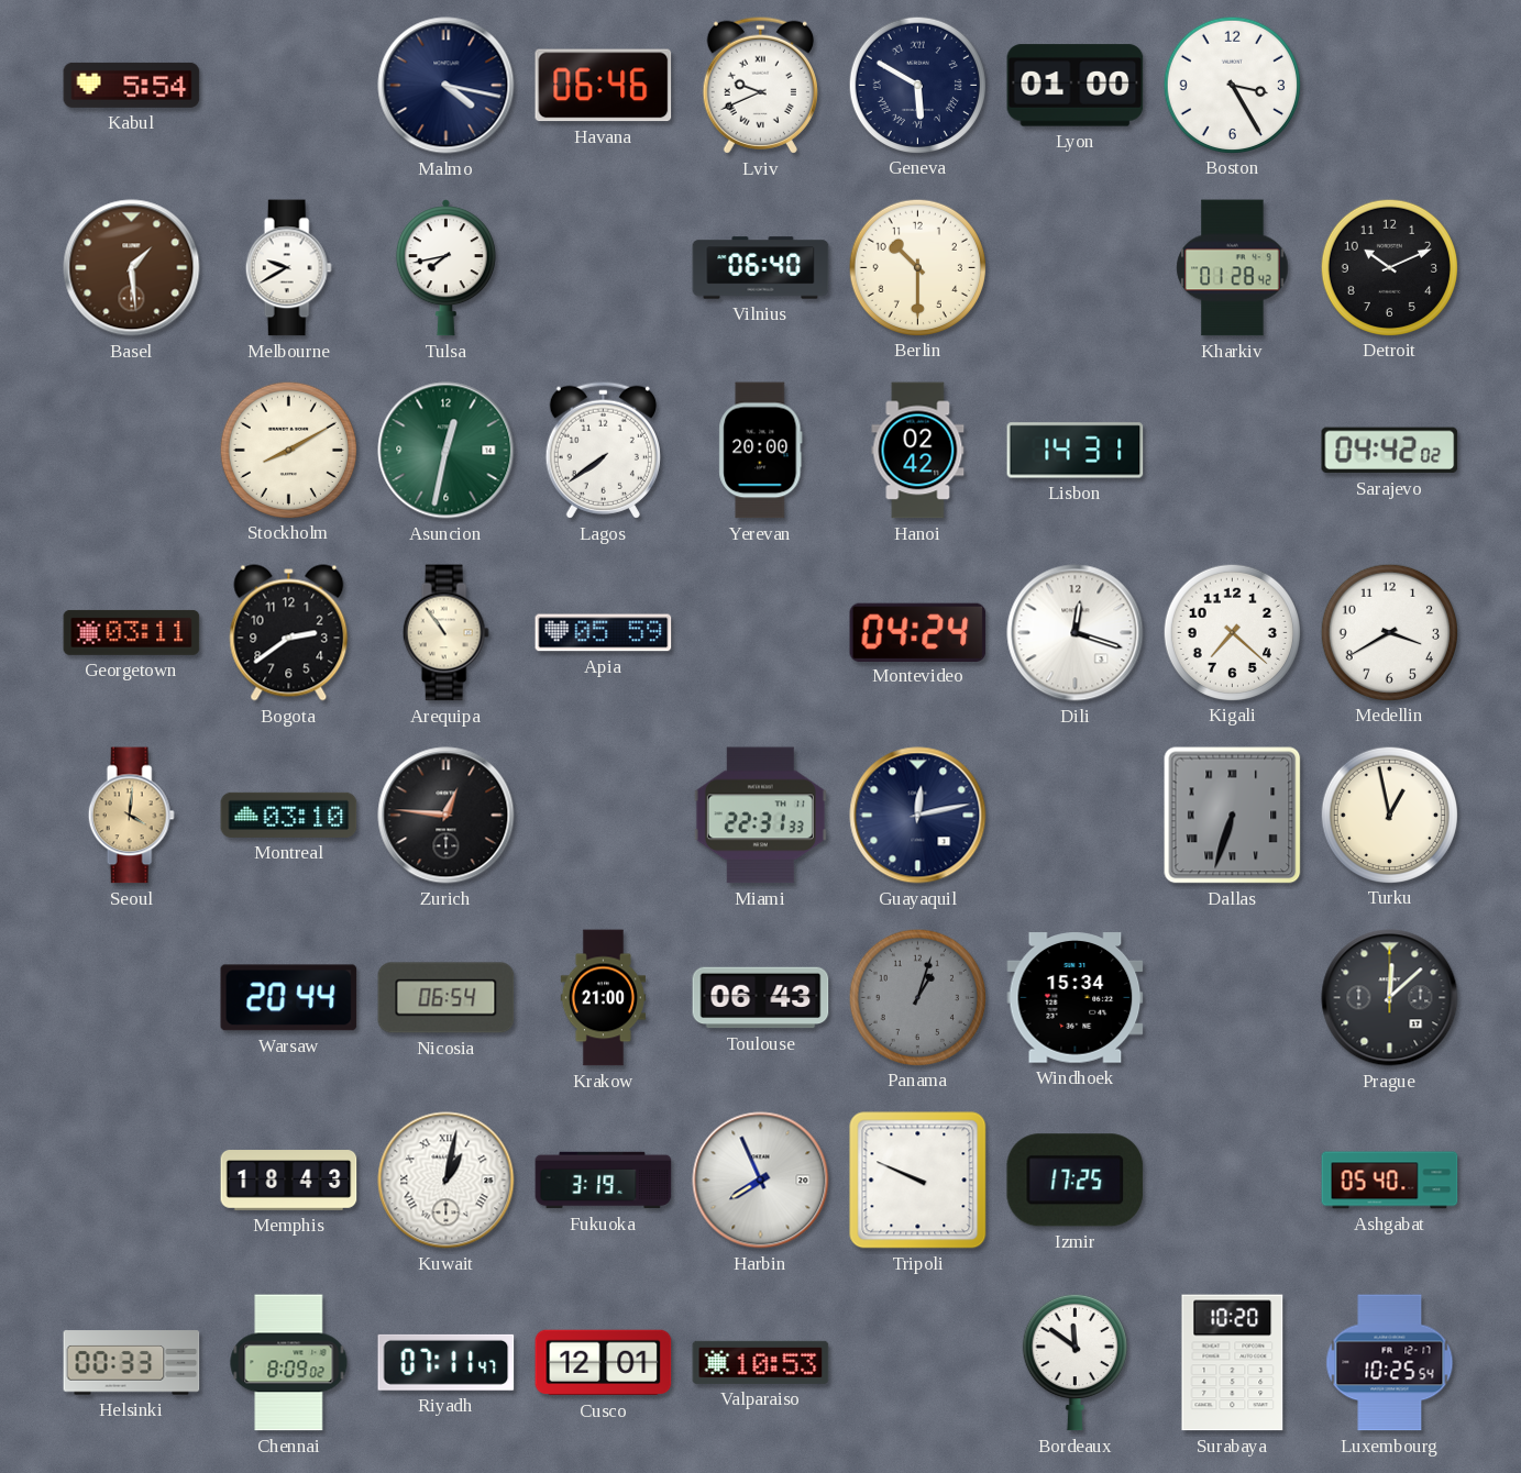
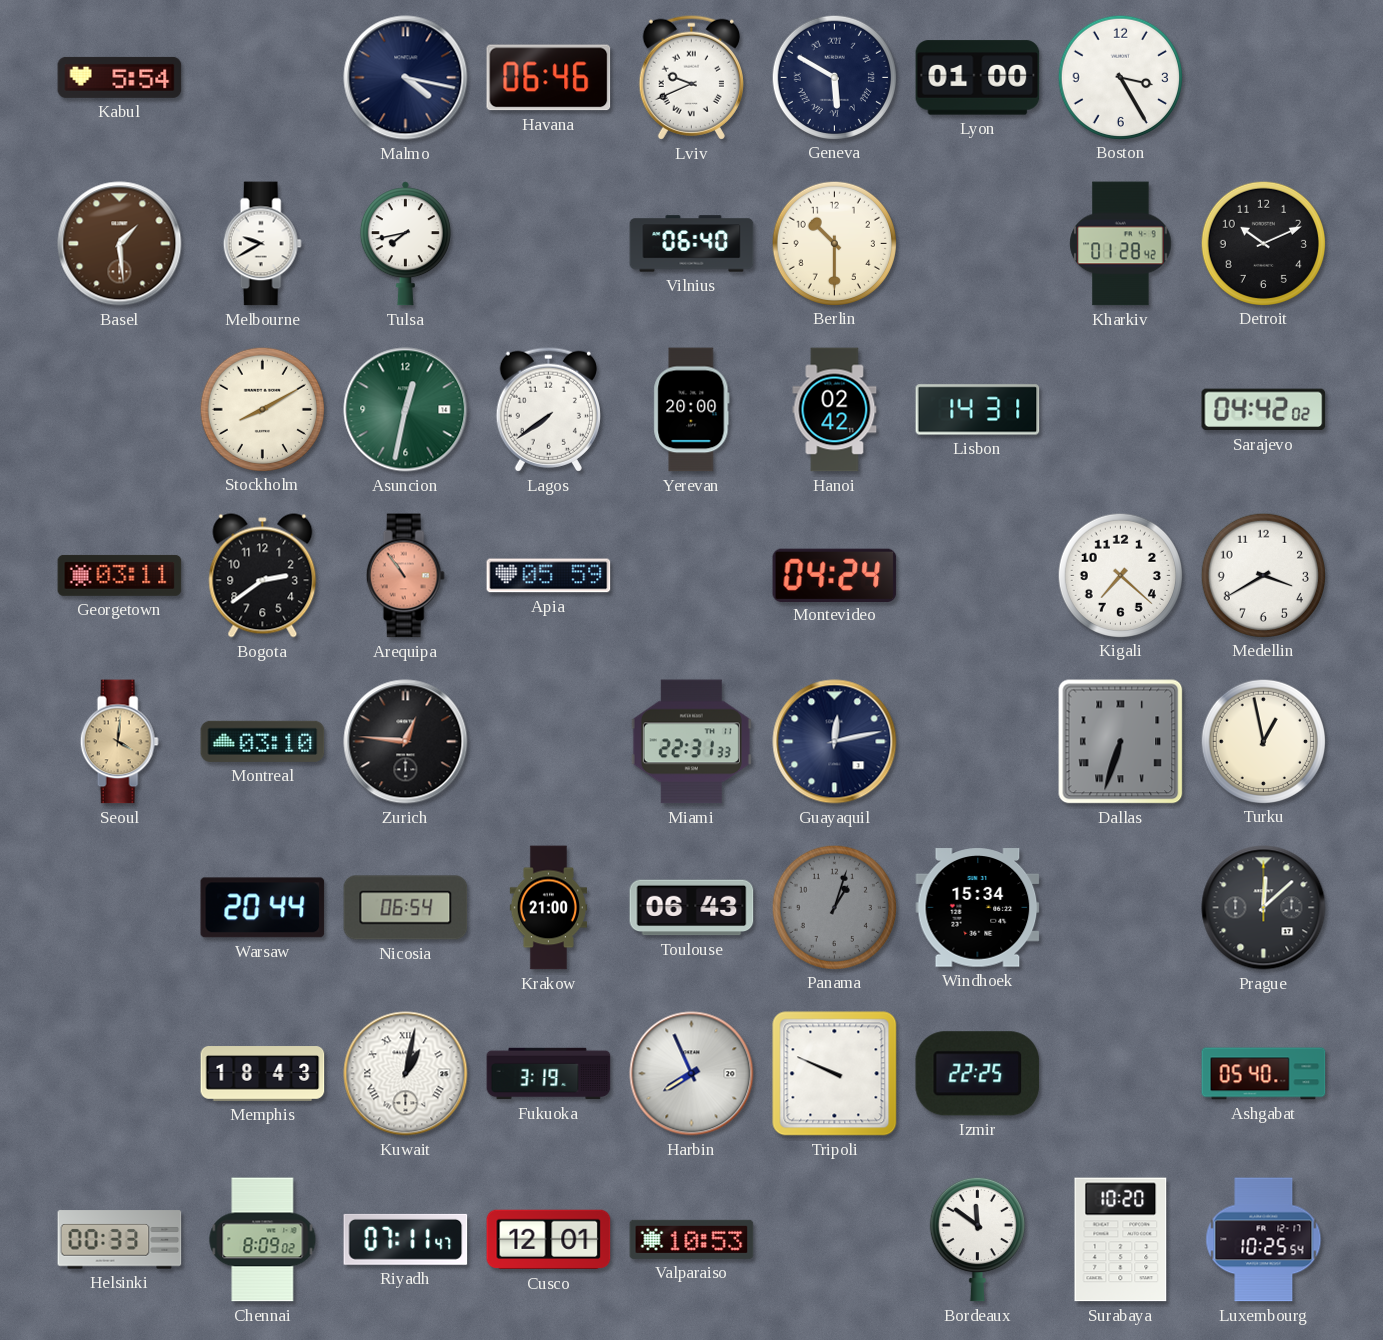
Arequipa dial: cream -> salmon
Dili: 12:18 -> none
Izmir: 17:25 -> 22:25
